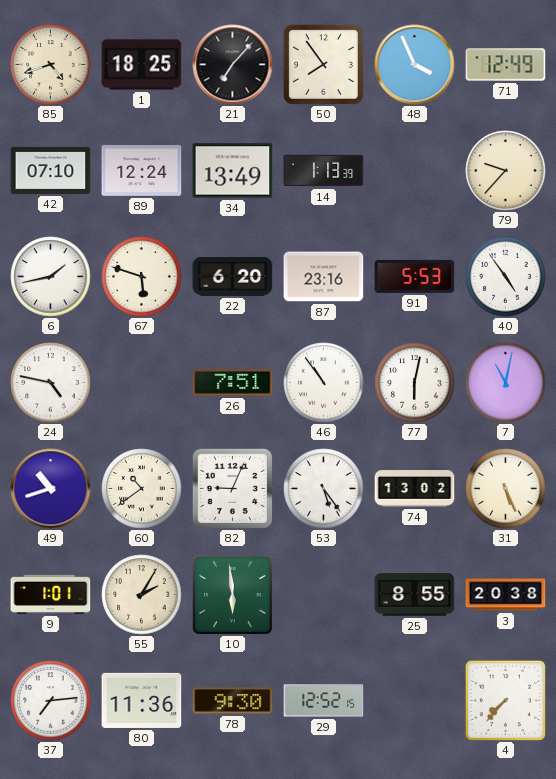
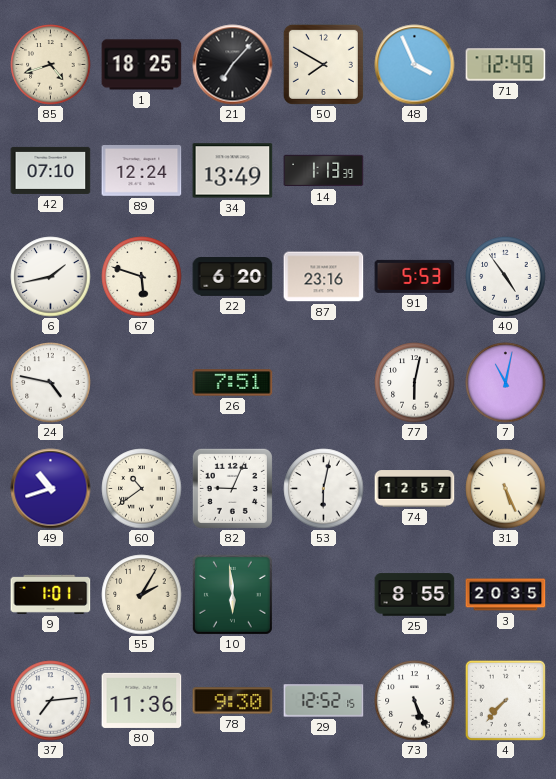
50: 7:54 -> 7:50
79: 9:37 -> none
46: 10:54 -> none
53: 5:24 -> 6:02
74: 13:02 -> 12:57
3: 20:38 -> 20:35
73: none -> 5:26
